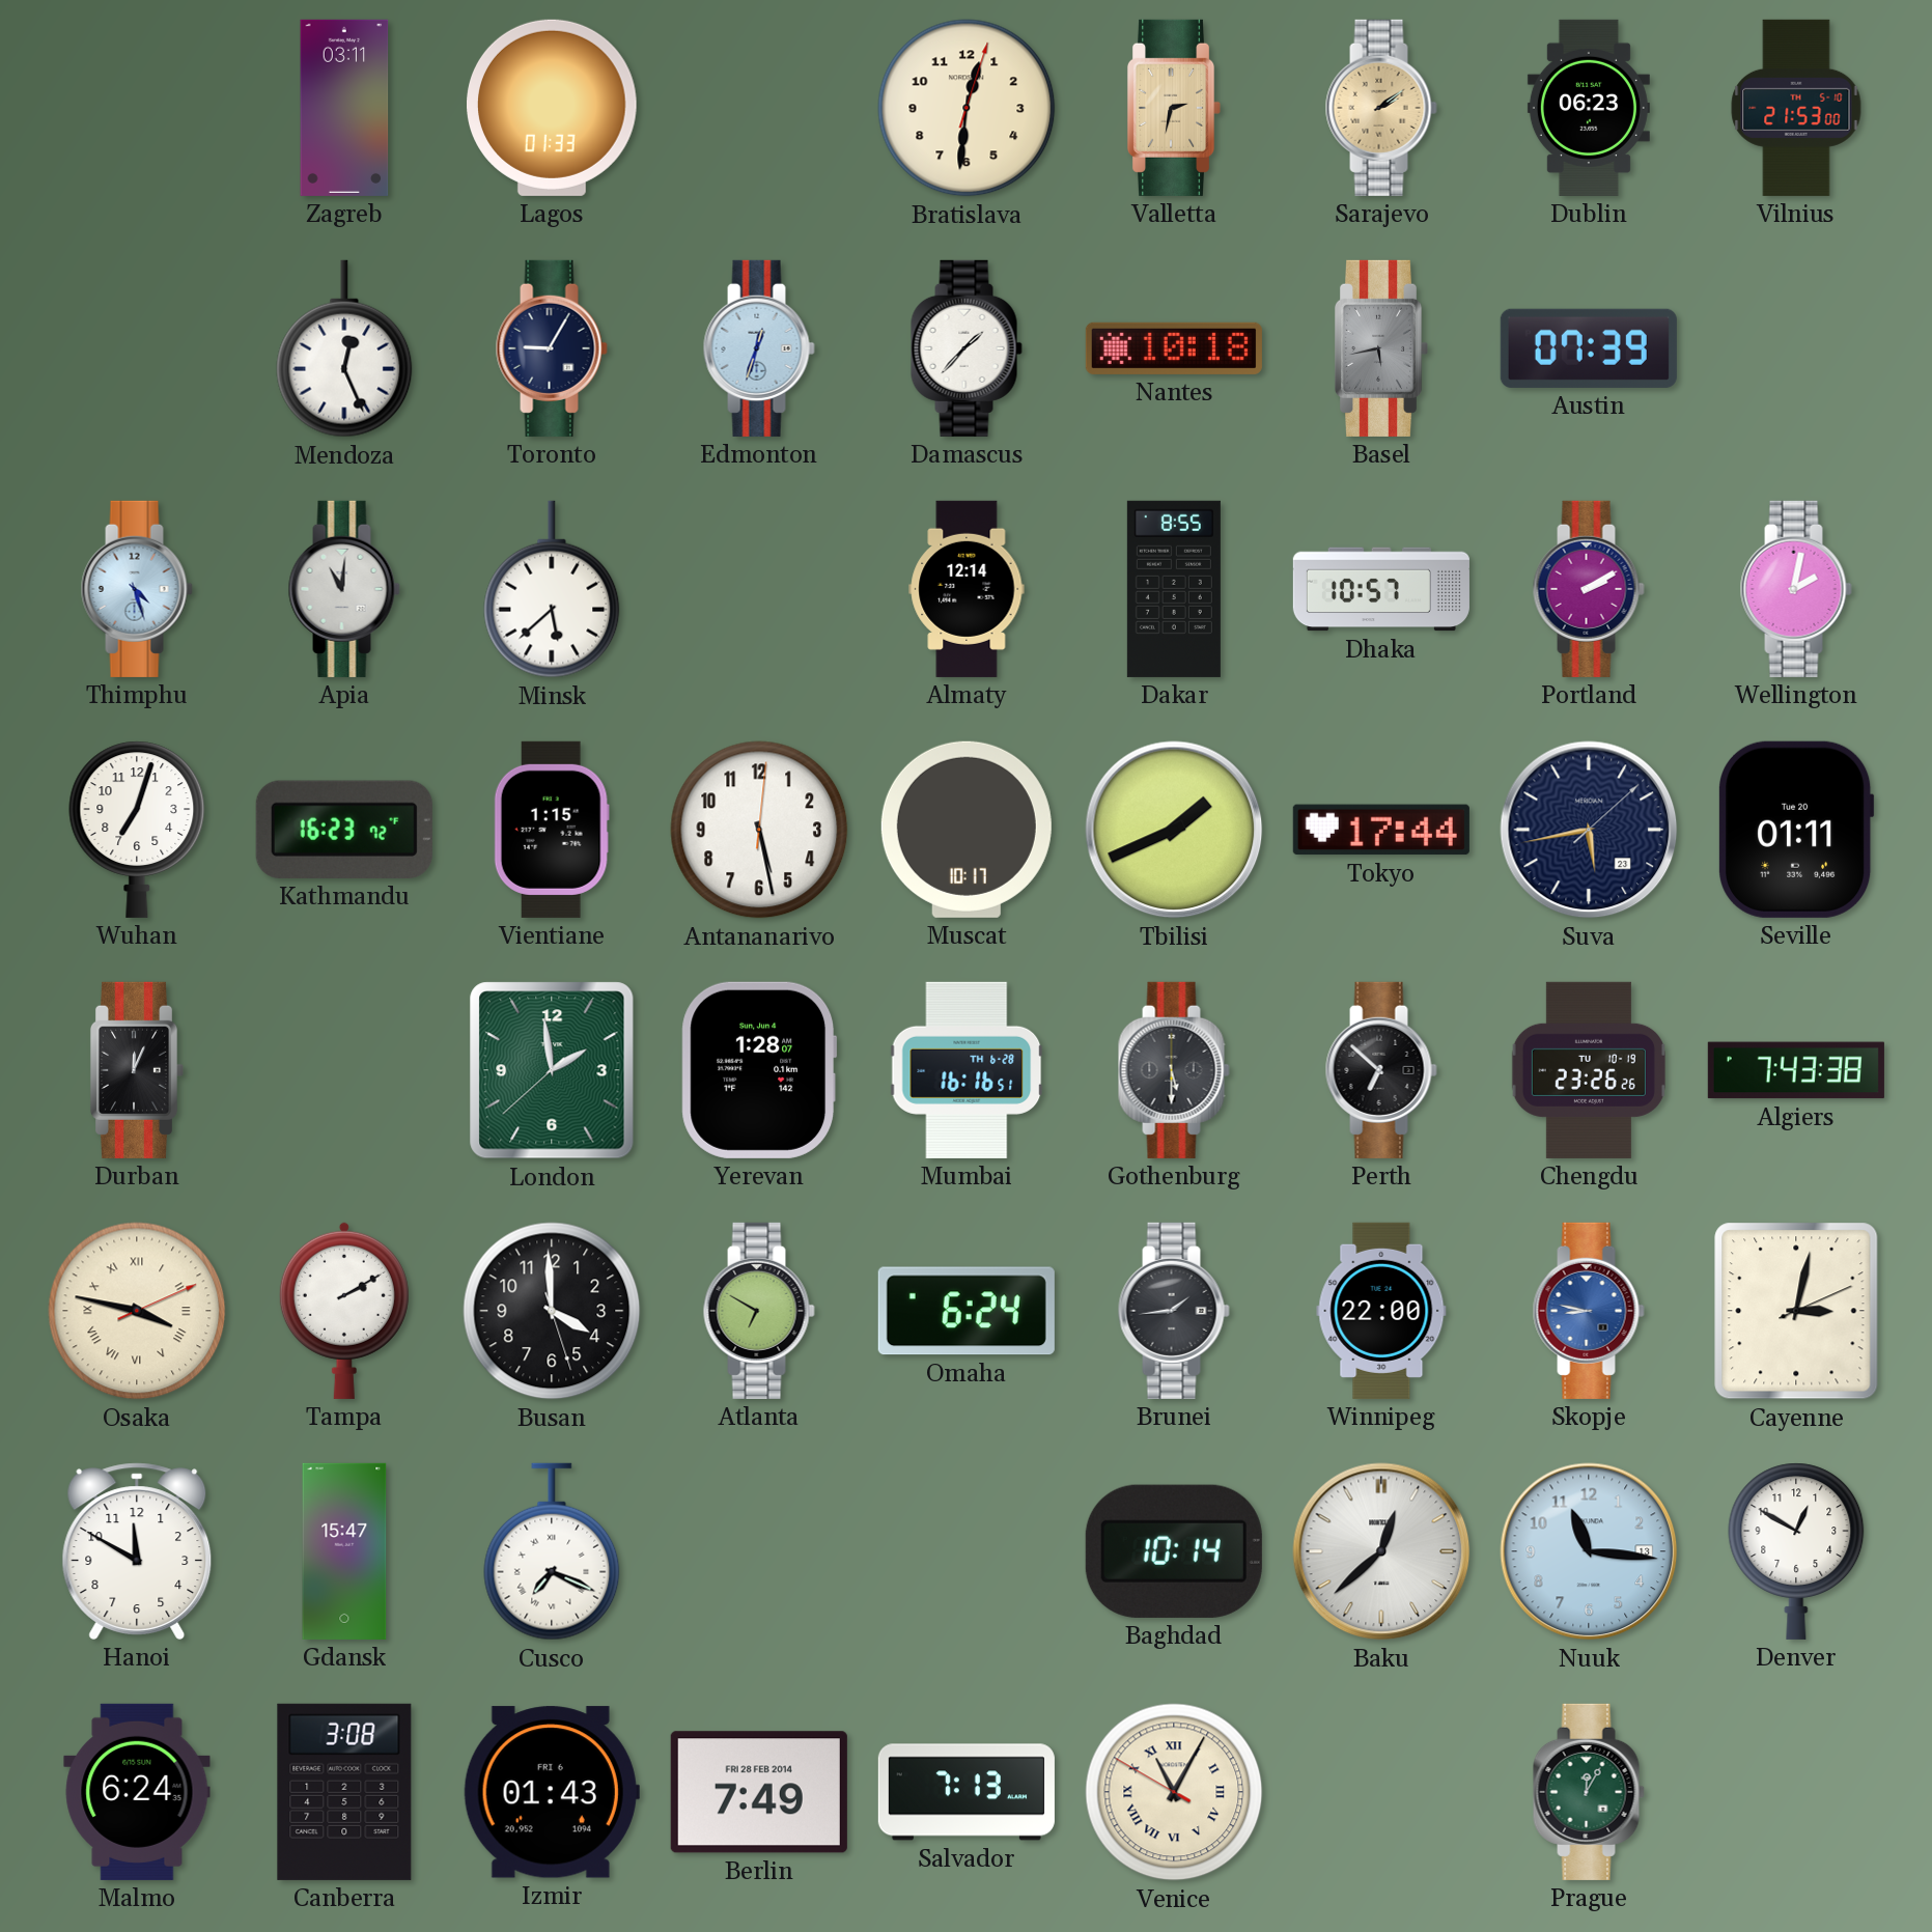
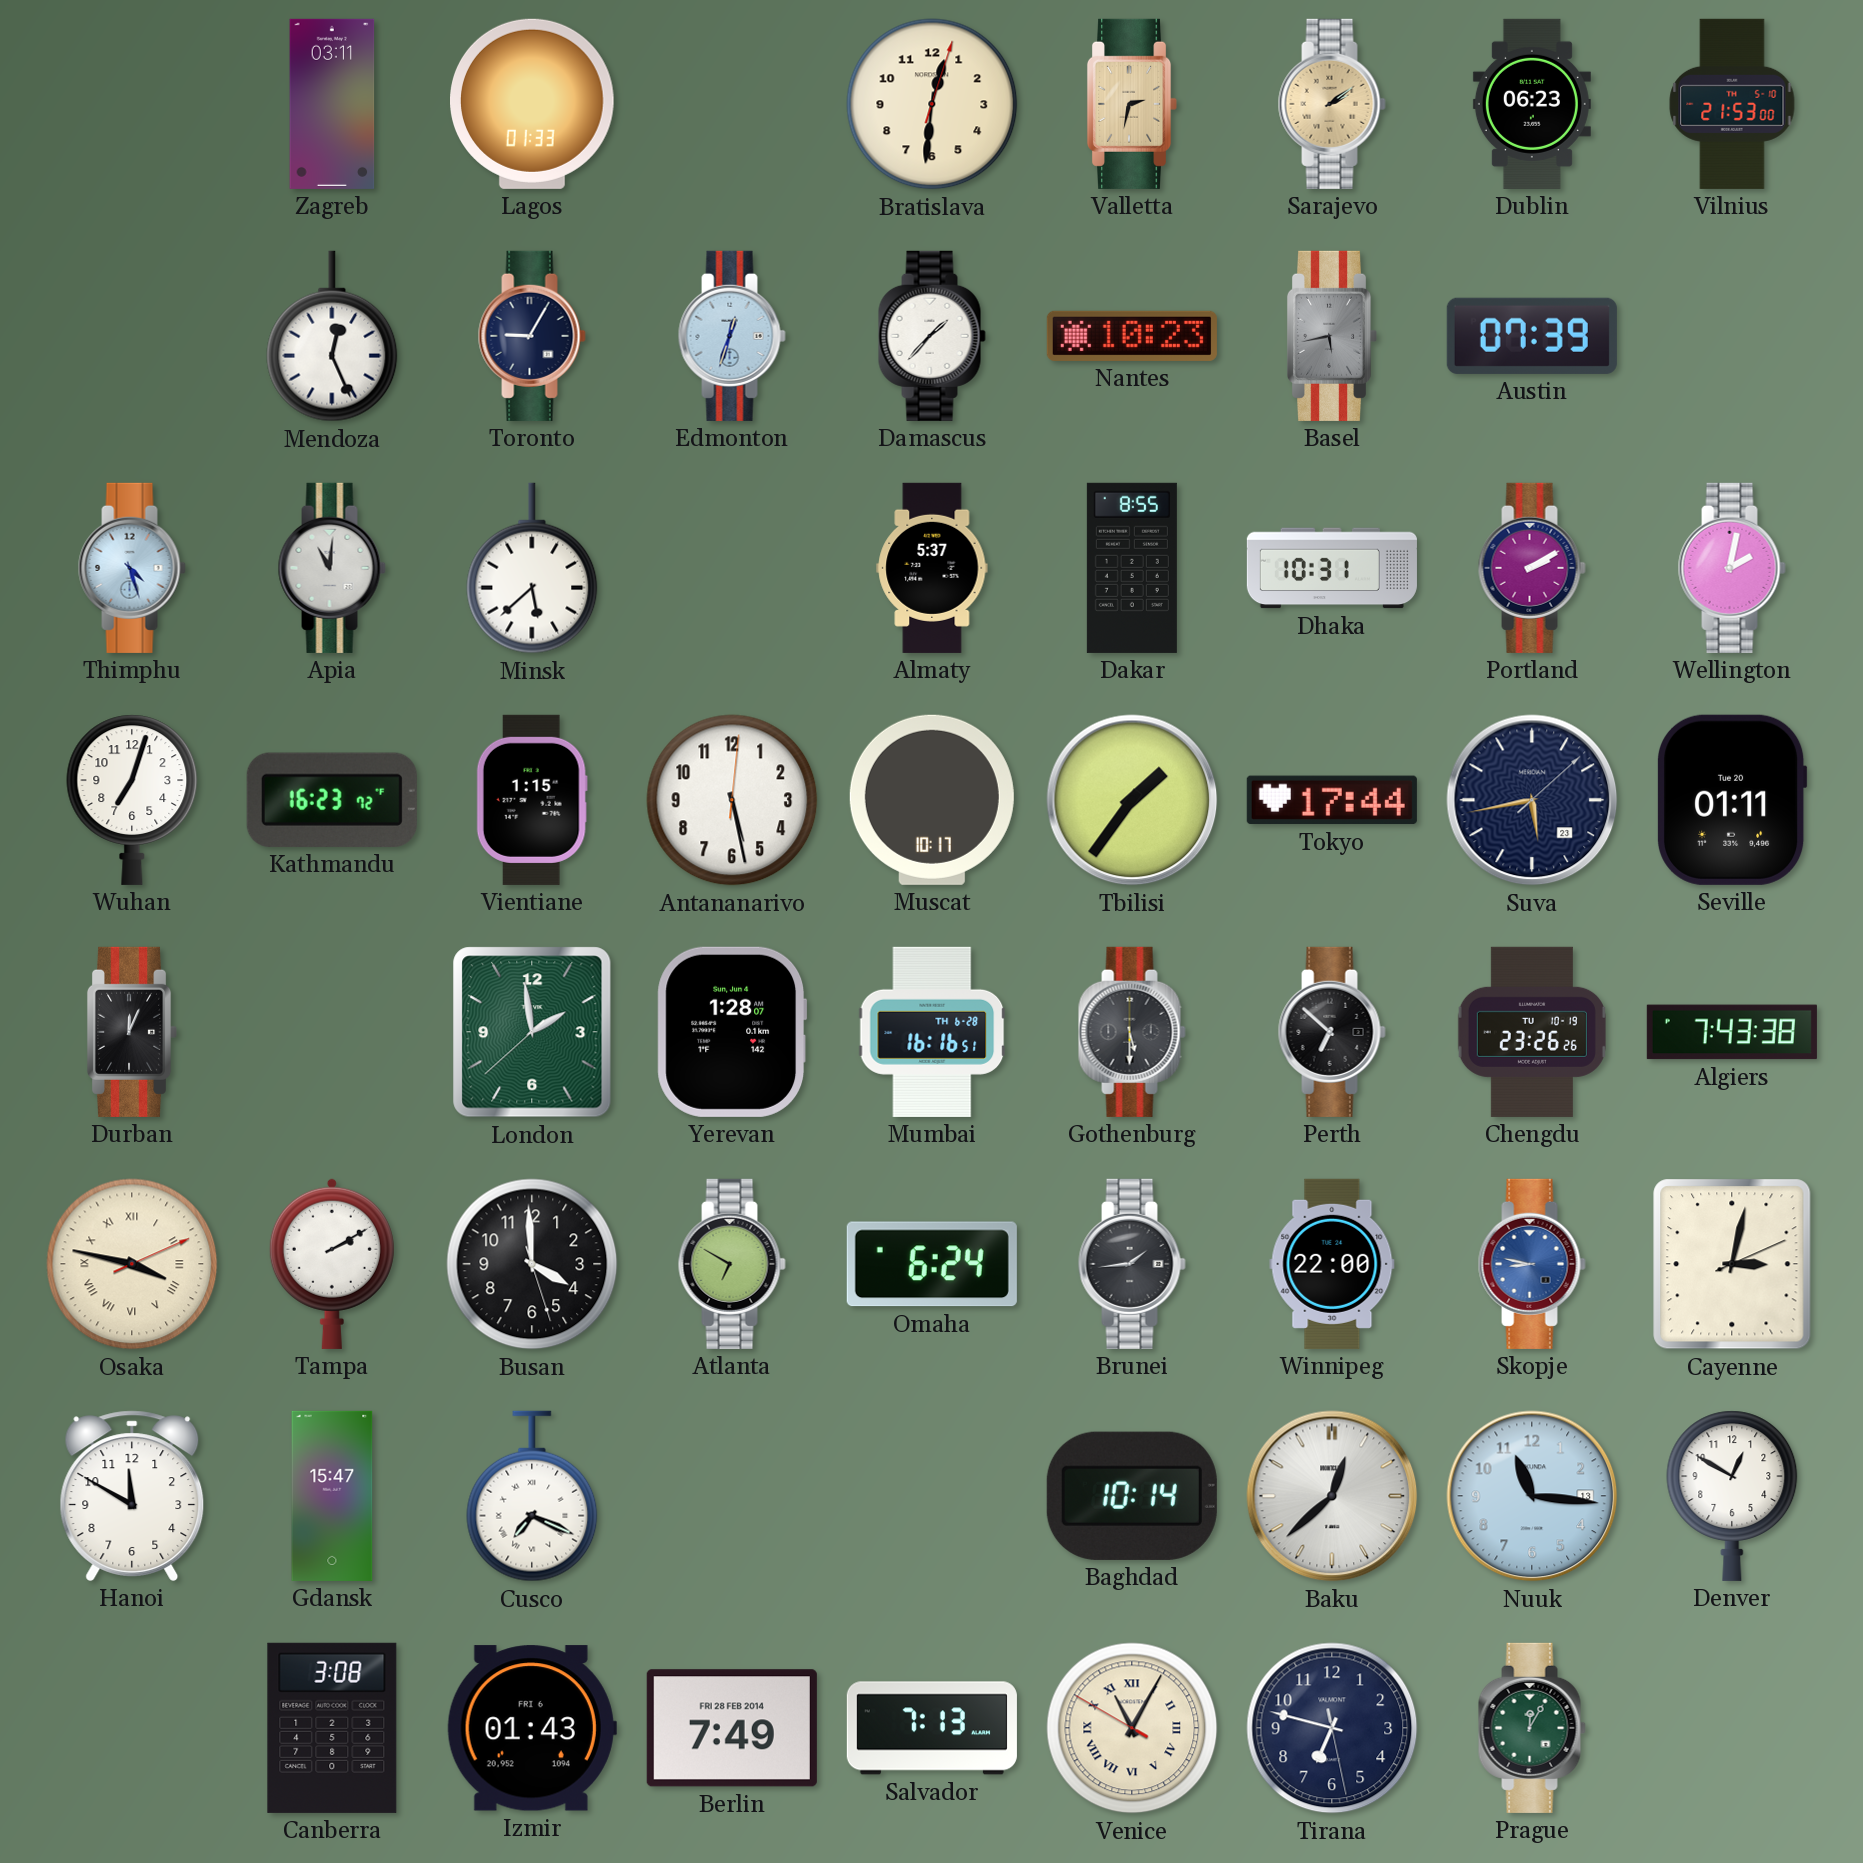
Nantes: 10:18 -> 10:23
Almaty: 12:14 -> 5:37
Dhaka: 10:57 -> 10:31
Tbilisi: 1:41 -> 1:36
Malmo: 6:24 -> none
Tirana: none -> 6:47
